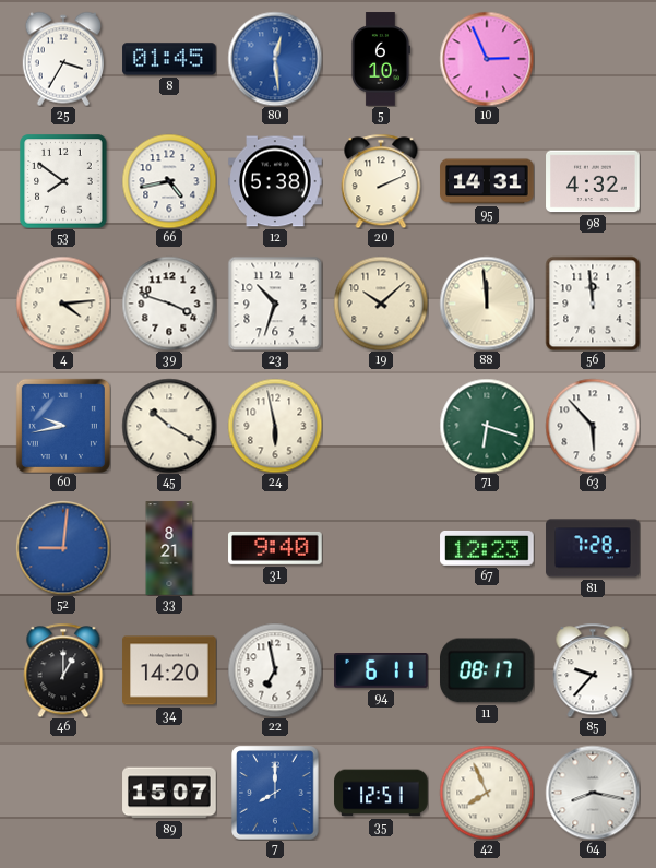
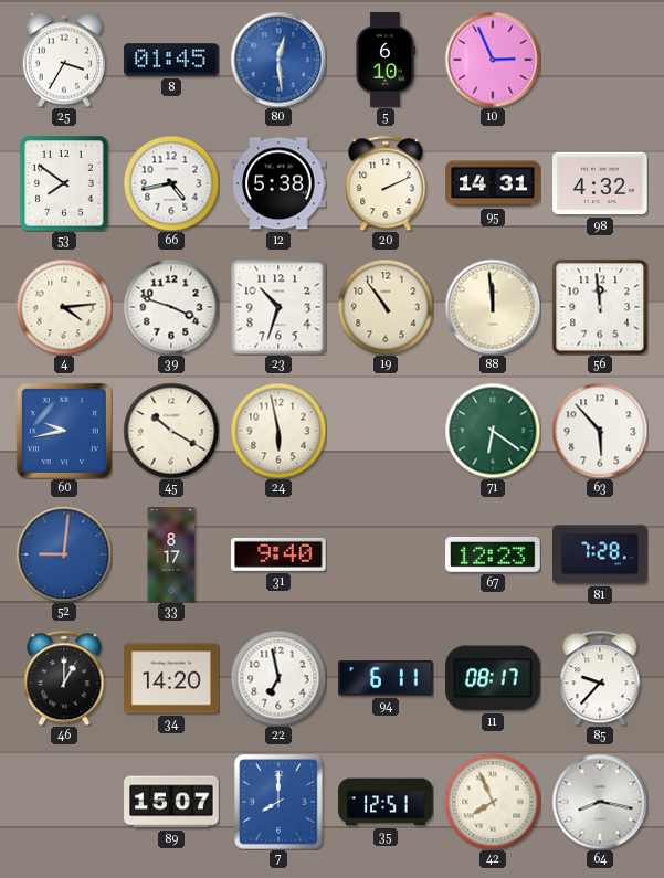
19: 10:08 -> 10:54
71: 6:18 -> 6:21
33: 8:21 -> 8:17
